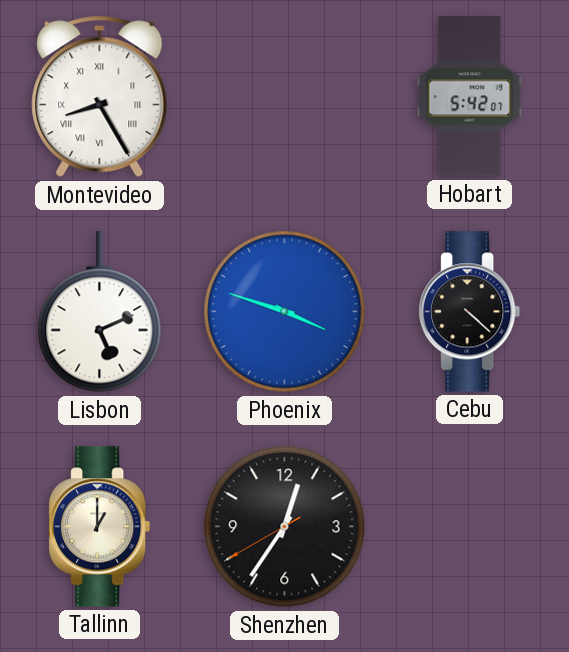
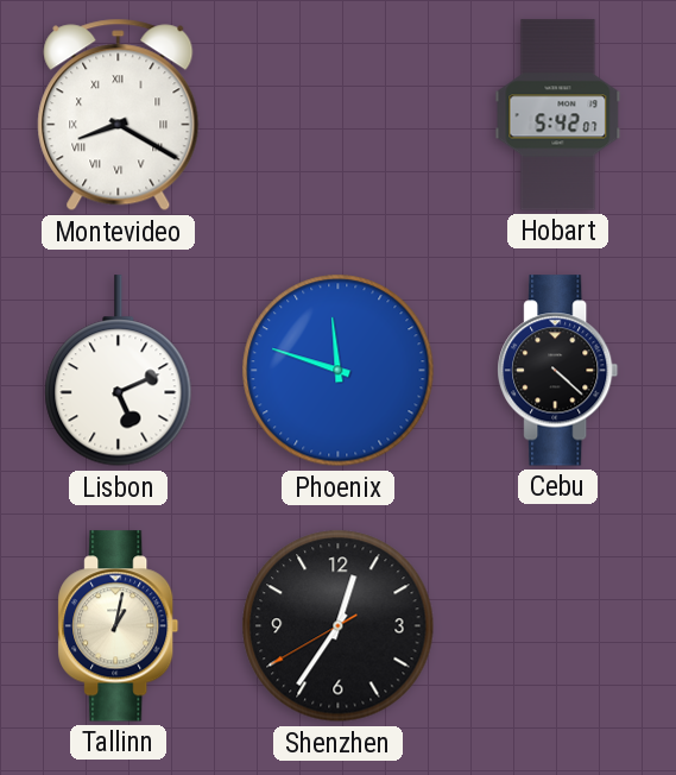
Montevideo: 8:25 -> 8:20
Phoenix: 3:48 -> 11:48
Tallinn: 1:00 -> 1:02
